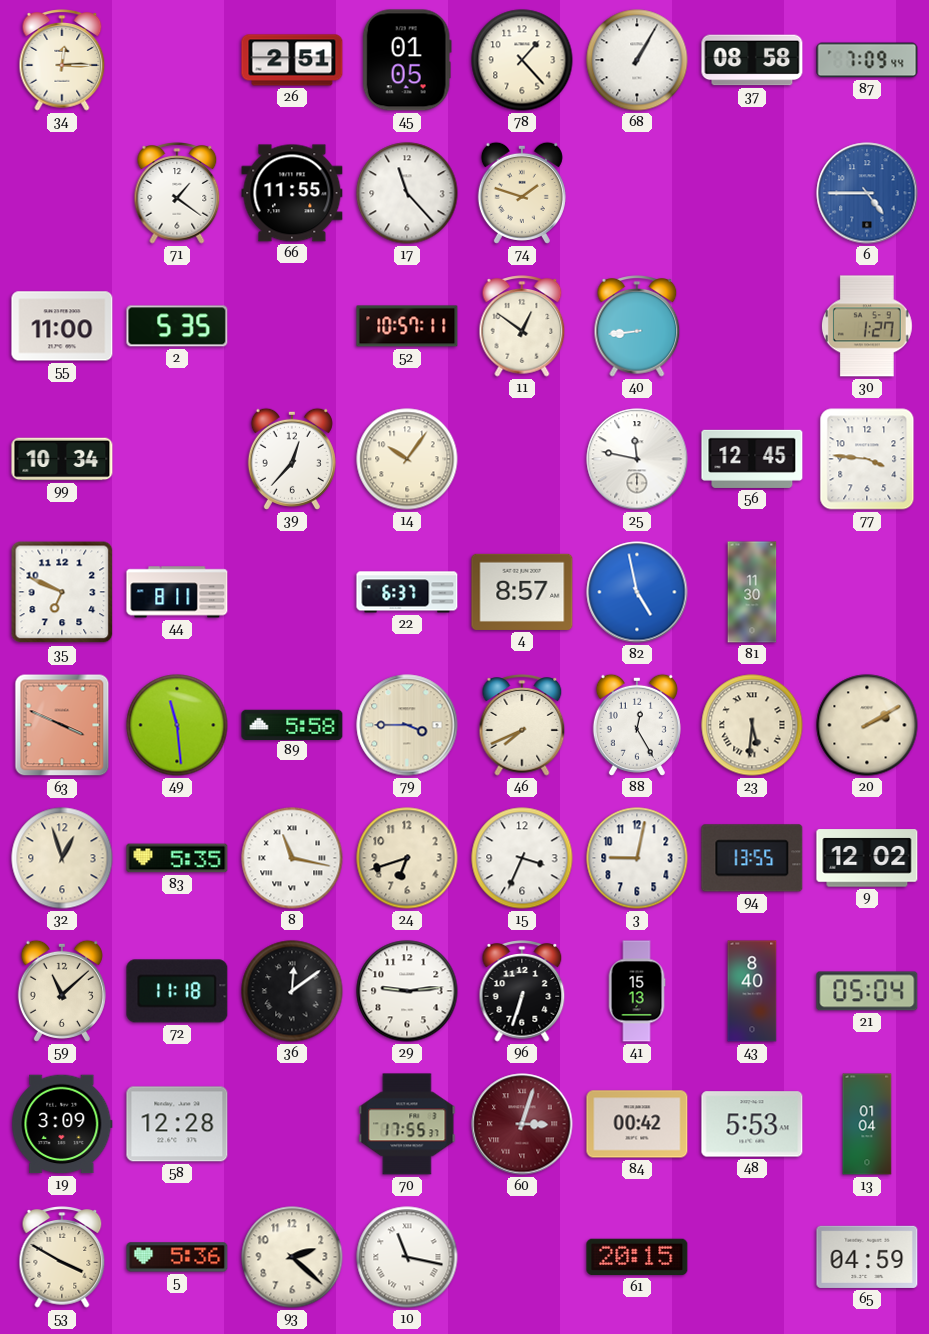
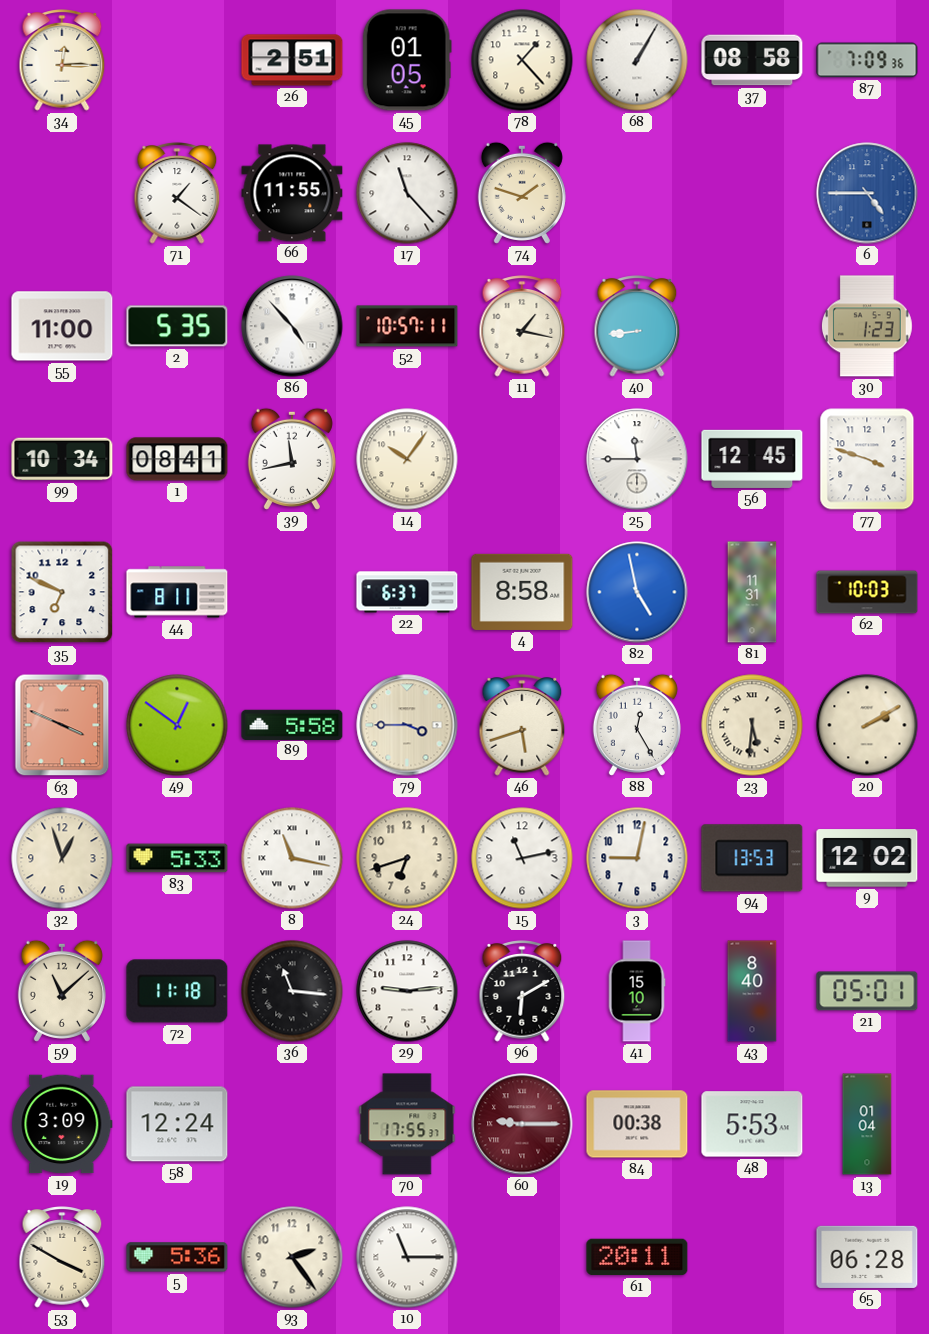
87: 7:09:44 -> 7:09:36
86: none -> 4:53
11: 12:51 -> 1:17
30: 1:27 -> 1:23
1: none -> 08:41
39: 12:37 -> 11:43
25: 11:47 -> 11:45
77: 3:46 -> 3:48
4: 8:57 -> 8:58
81: 11:30 -> 11:31
62: none -> 10:03
49: 11:29 -> 12:51
46: 7:41 -> 5:42
83: 5:35 -> 5:33
15: 3:34 -> 11:13
94: 13:55 -> 13:53
36: 12:09 -> 11:16
96: 6:33 -> 6:10
41: 15:13 -> 15:10
21: 05:04 -> 05:01
58: 12:28 -> 12:24
60: 3:03 -> 9:15
84: 00:42 -> 00:38
93: 2:22 -> 2:24
10: 11:17 -> 11:15
61: 20:15 -> 20:11
65: 04:59 -> 06:28
